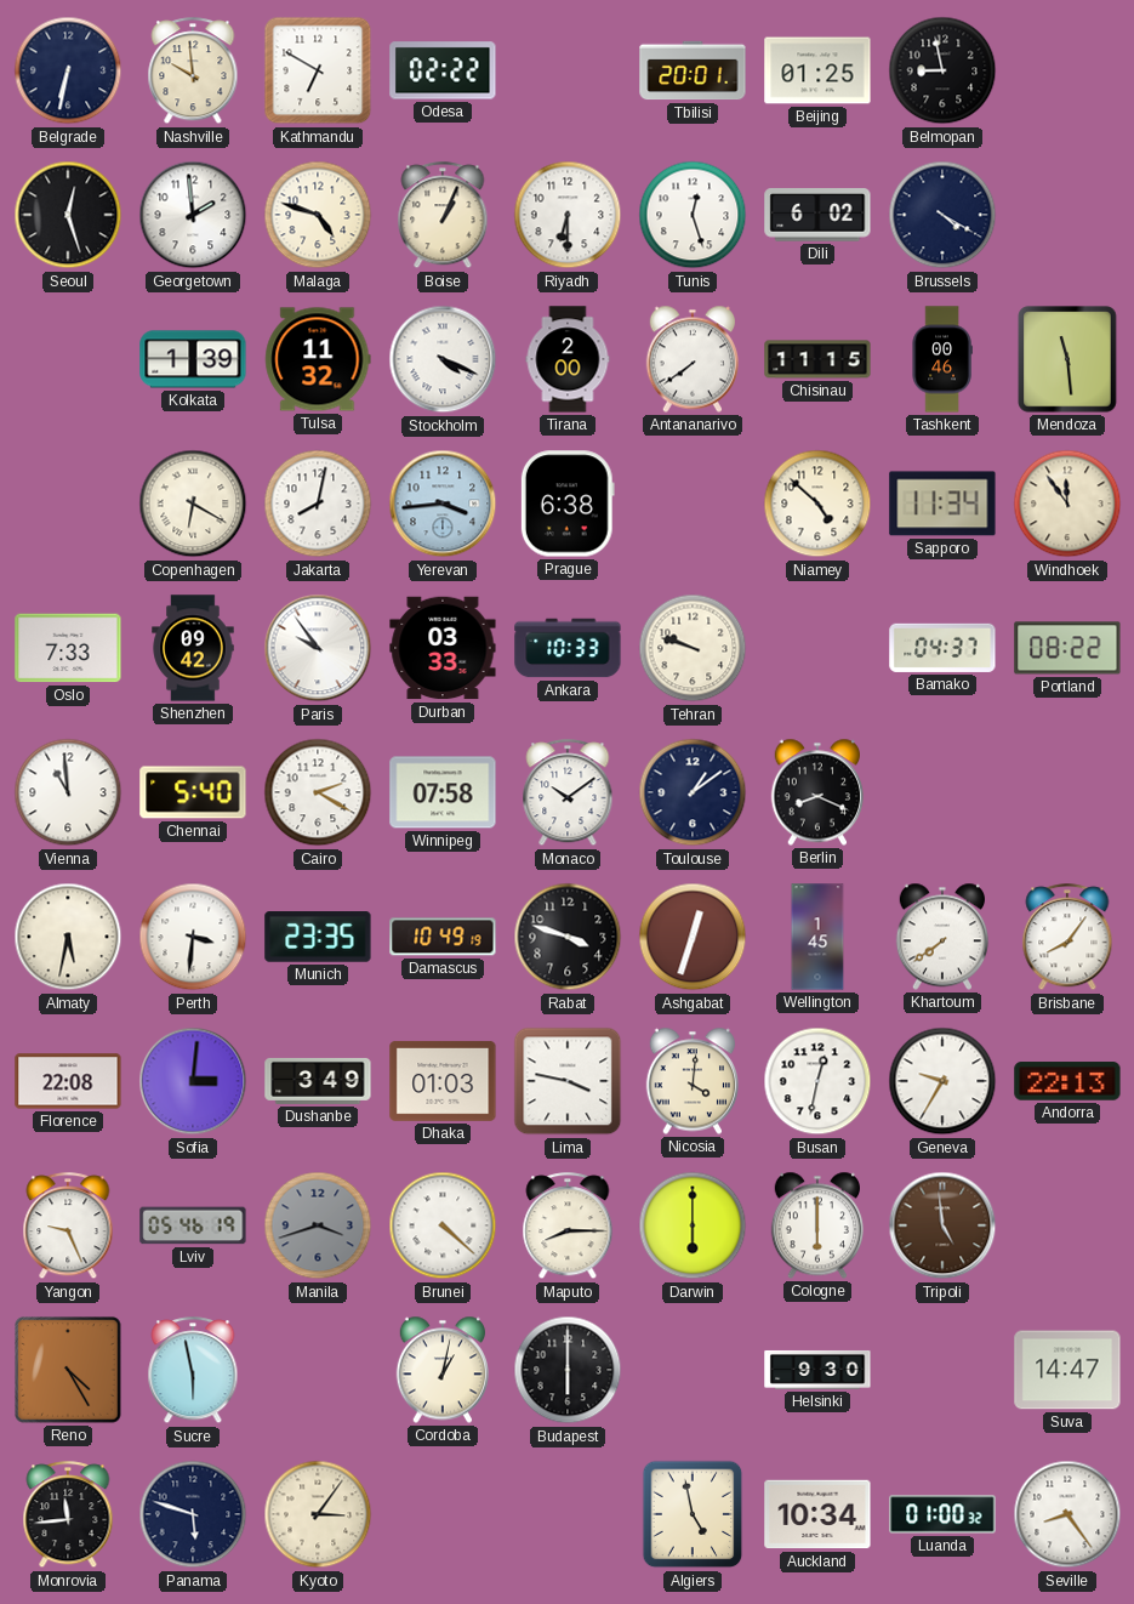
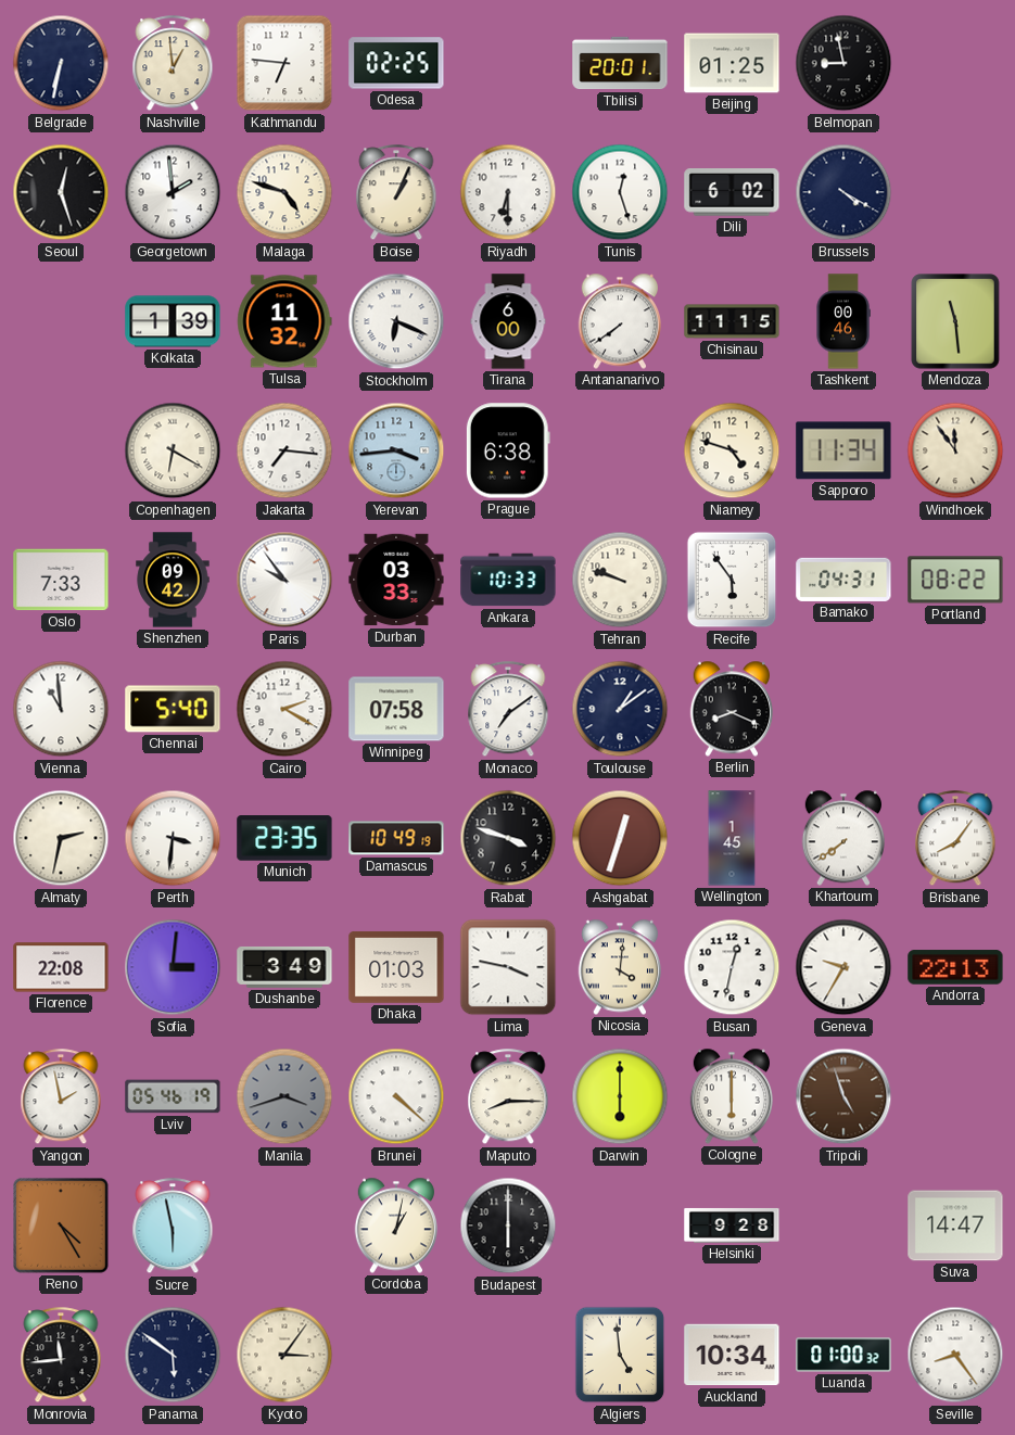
Nashville: 9:59 -> 12:59
Kathmandu: 6:50 -> 6:46
Odesa: 02:22 -> 02:25
Stockholm: 4:19 -> 6:19
Tirana: 2:00 -> 6:00
Jakarta: 8:02 -> 7:16
Niamey: 4:52 -> 4:48
Recife: none -> 5:54
Bamako: 04:37 -> 04:31
Monaco: 10:09 -> 7:09
Almaty: 5:32 -> 2:32
Yangon: 9:26 -> 1:58
Tripoli: 4:59 -> 4:57
Helsinki: 9:30 -> 9:28
Panama: 5:48 -> 5:51
Algiers: 4:58 -> 4:59
